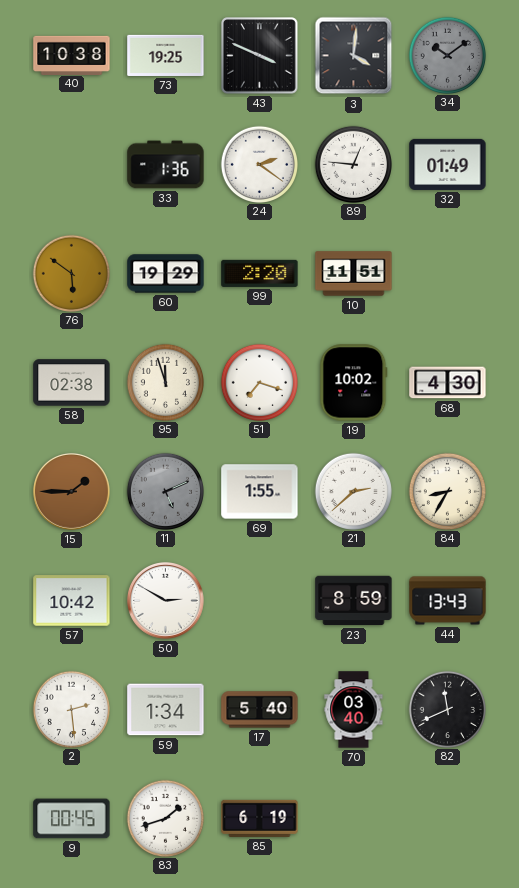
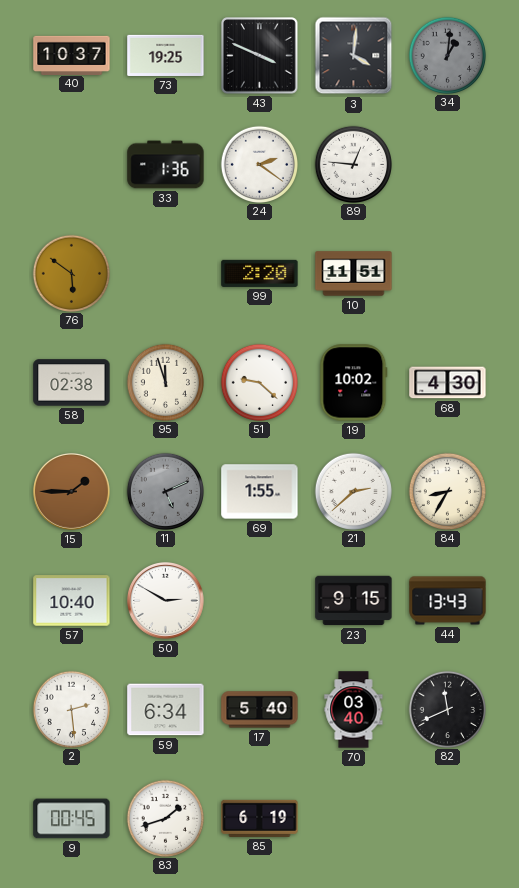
40: 10:38 -> 10:37
34: 10:09 -> 1:01
32: 01:49 -> none
60: 19:29 -> none
51: 7:18 -> 9:22
57: 10:42 -> 10:40
23: 8:59 -> 9:15
59: 1:34 -> 6:34
